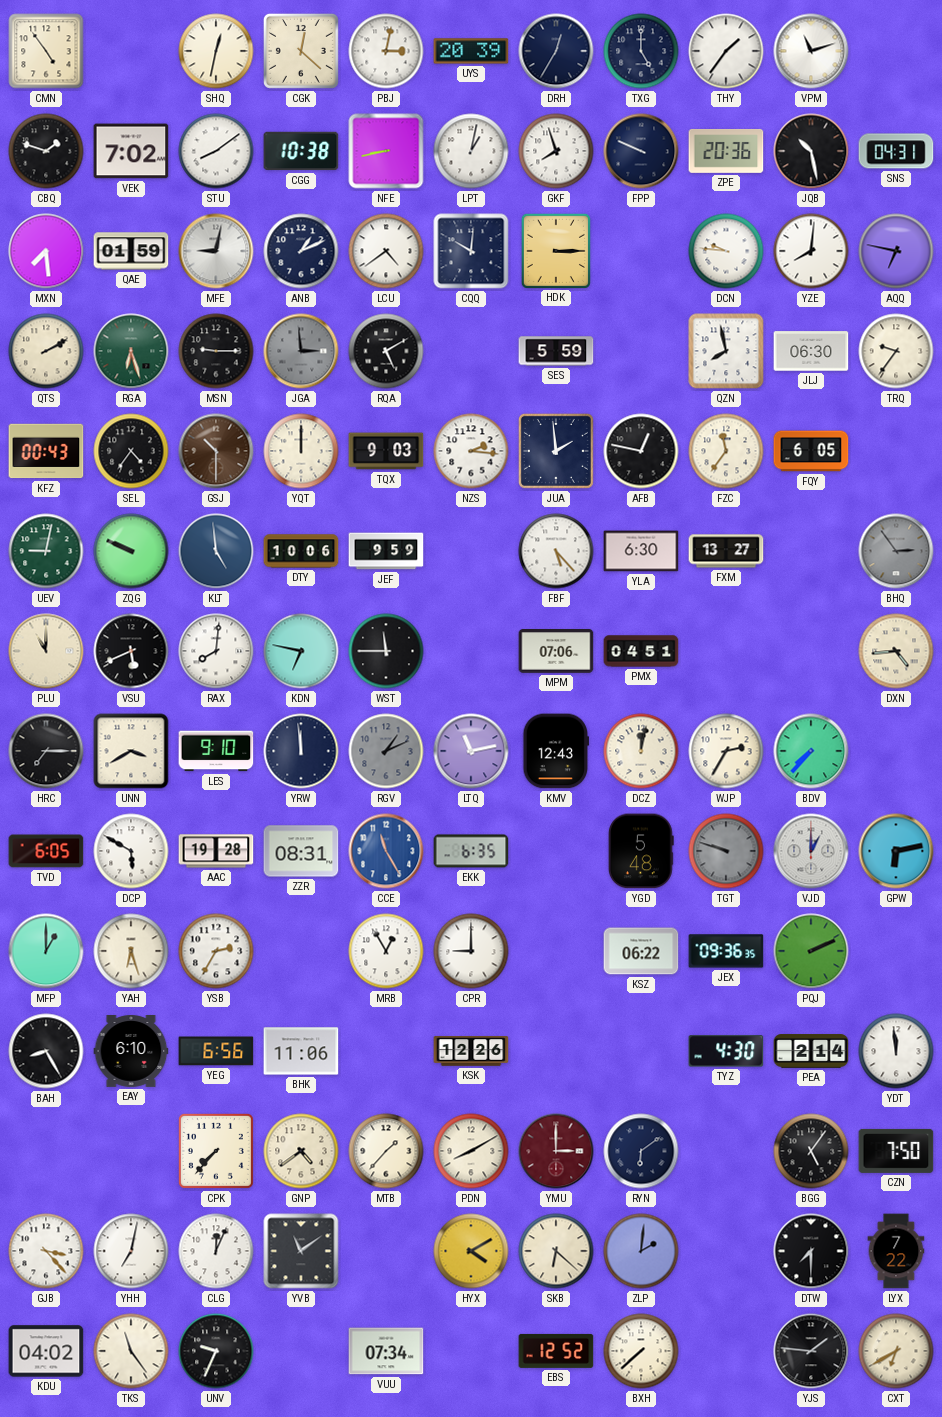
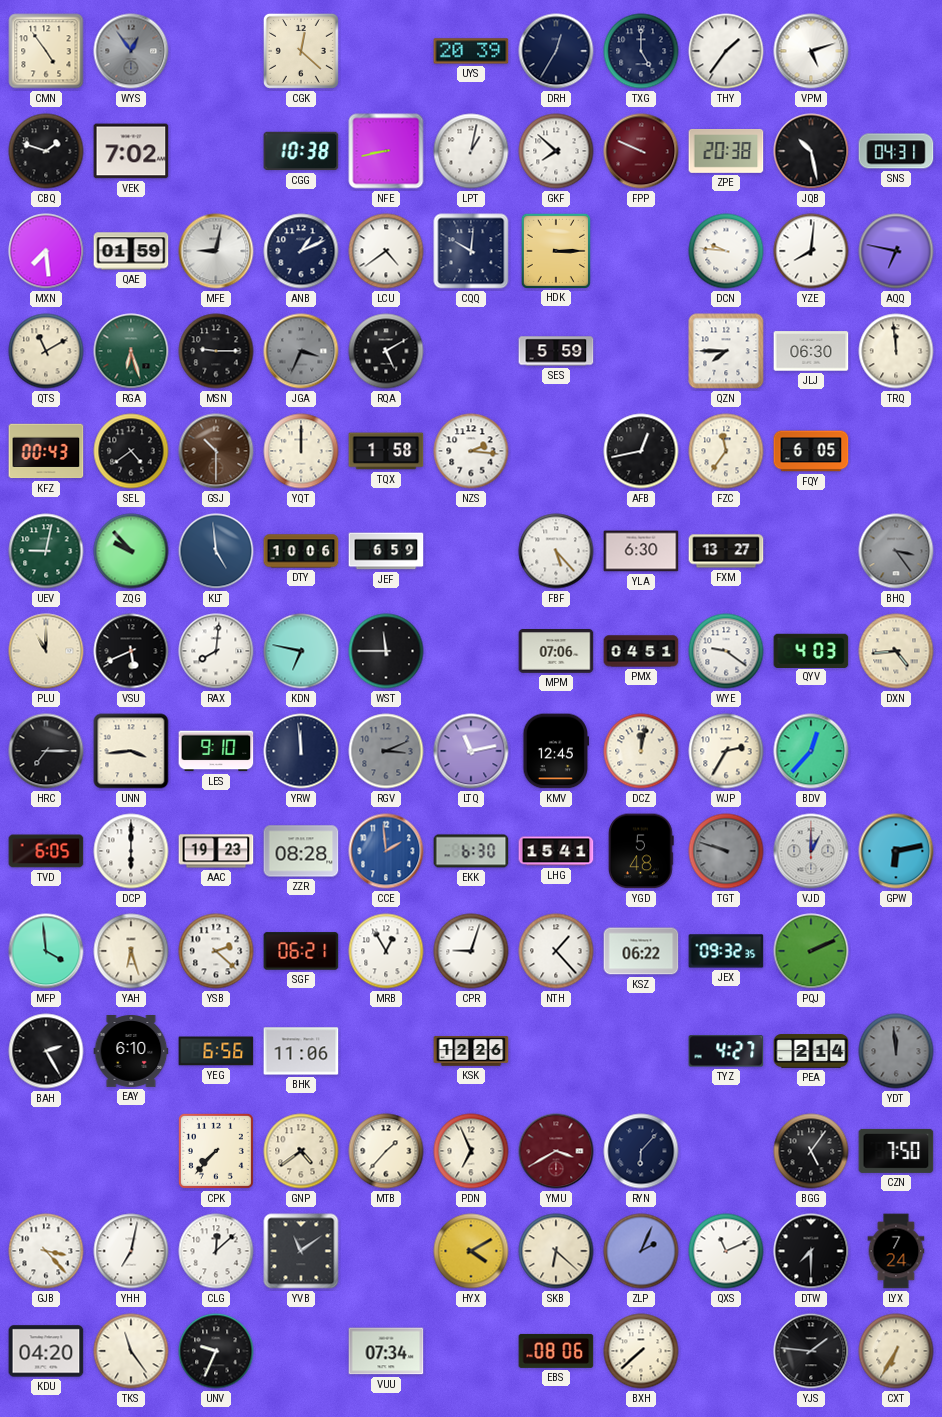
WYS: none -> 12:54
SHQ: 12:32 -> none
PBJ: 3:02 -> none
VPM: 11:12 -> 5:12
STU: 8:09 -> none
GKF: 7:57 -> 7:52
FPP dial: navy -> burgundy
ZPE: 20:36 -> 20:38
QTS: 2:10 -> 11:10
JGA: 2:59 -> 3:34
QZN: 7:58 -> 7:45
TRQ: 9:36 -> 11:59
SEL: 4:36 -> 4:39
TQX: 9:03 -> 1:58
JUA: 1:59 -> none
AFB: 12:47 -> 12:43
ZQG: 9:49 -> 9:53
JEF: 9:59 -> 6:59
BHQ: 2:54 -> 3:24
WYE: none -> 9:21
QYV: none -> 4:03
UNN: 3:40 -> 3:44
RGV: 1:11 -> 3:11
KMV: 12:43 -> 12:45
BDV: 7:37 -> 12:37
DCP: 5:50 -> 6:00
AAC: 19:28 -> 19:23
ZZR: 08:31 -> 08:28
CCE: 11:25 -> 1:59
EKK: 6:35 -> 6:30
LHG: none -> 15:41
MFP: 1:00 -> 3:59
YSB: 2:35 -> 2:22
SGF: none -> 06:21
CPR: 9:00 -> 9:03
NTH: none -> 1:23
JEX: 09:36 -> 09:32
BAH: 8:25 -> 2:25
TYZ: 4:30 -> 4:27
YDT dial: white -> grey
PDN: 8:10 -> 6:56
YMU: 3:00 -> 3:40
RYN: 6:09 -> 6:07
CLG: 12:04 -> 12:08
ZLP: 2:01 -> 2:04
QXS: none -> 11:11
LYX: 7:22 -> 7:24
KDU: 04:02 -> 04:20
EBS: 12:52 -> 08:06
CXT: 6:40 -> 6:35
